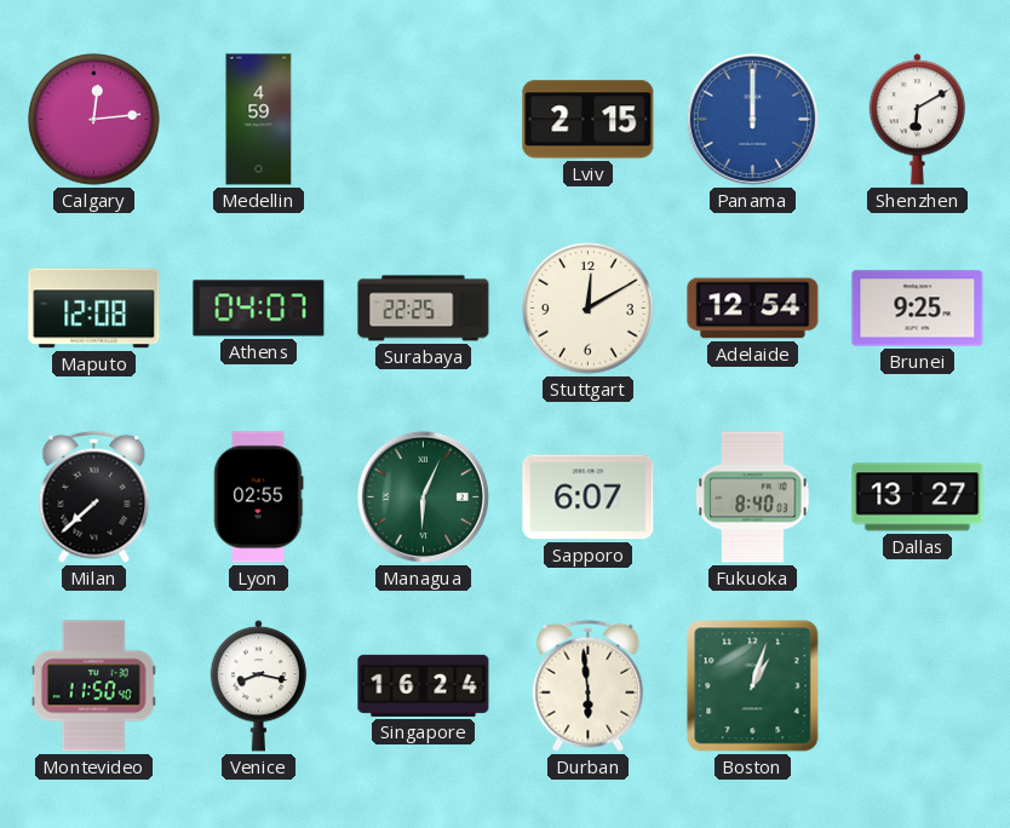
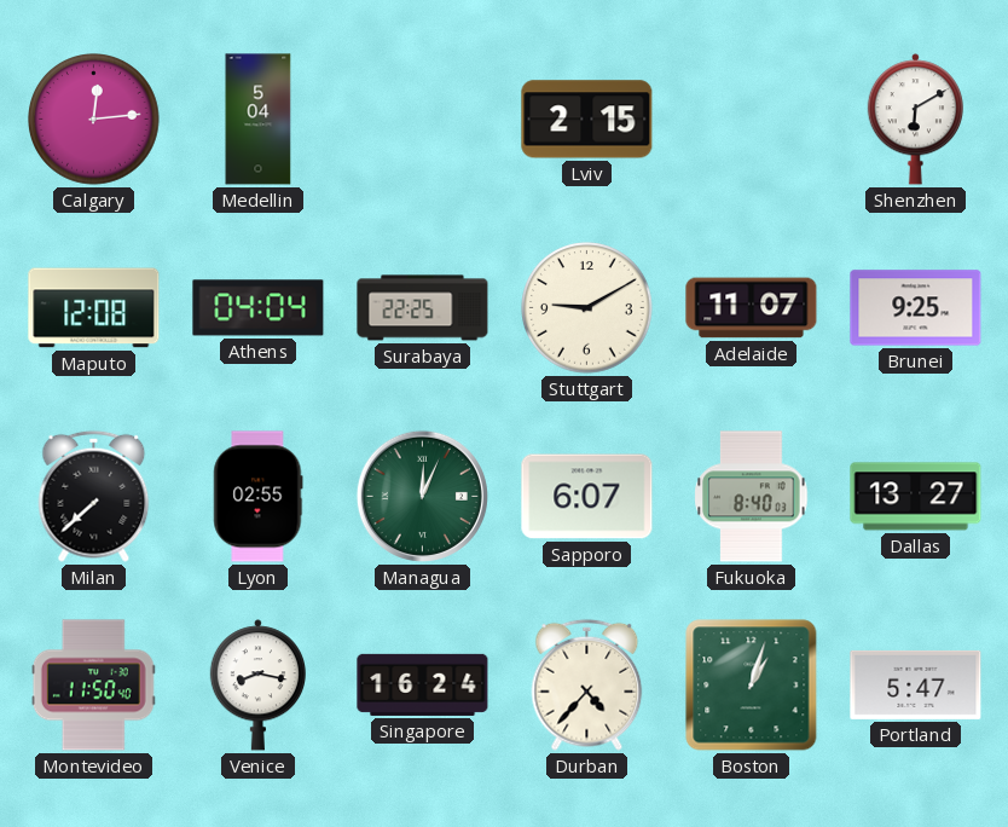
Medellin: 4:59 -> 5:04
Panama: 12:00 -> none
Athens: 04:07 -> 04:04
Stuttgart: 12:10 -> 9:10
Adelaide: 12:54 -> 11:07
Managua: 6:04 -> 12:04
Durban: 5:59 -> 4:37
Portland: none -> 5:47
